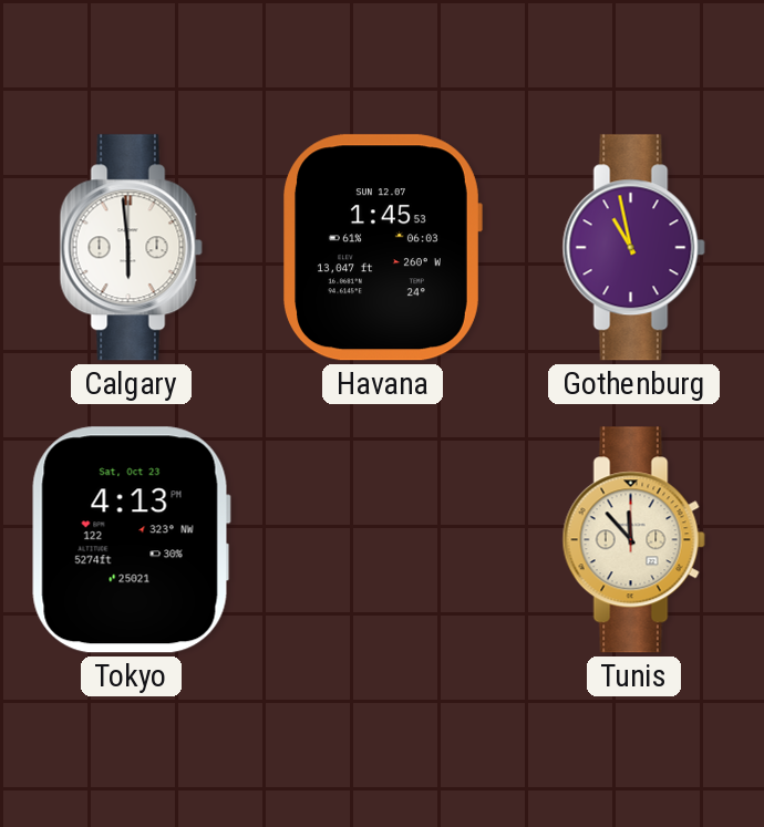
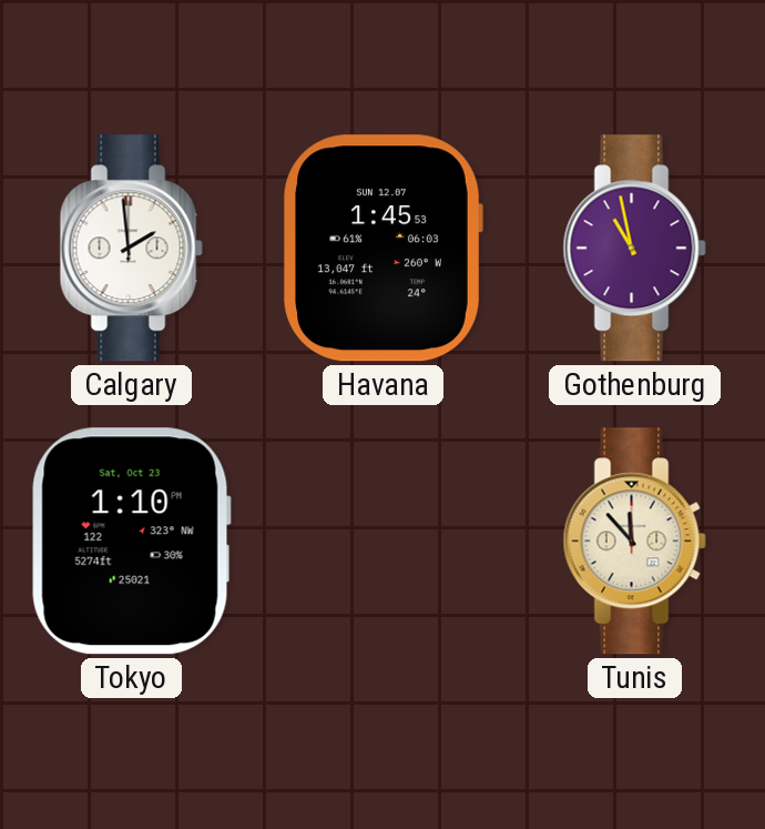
Calgary: 5:59 -> 1:59
Tokyo: 4:13 -> 1:10
